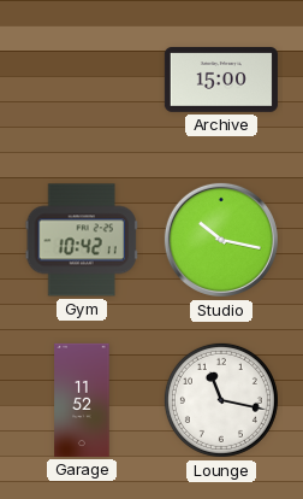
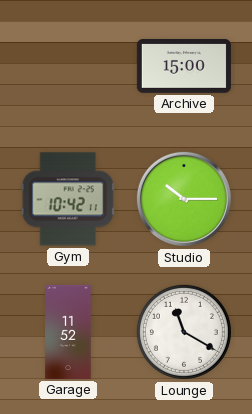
Studio: 10:17 -> 10:15
Lounge: 11:17 -> 11:20
